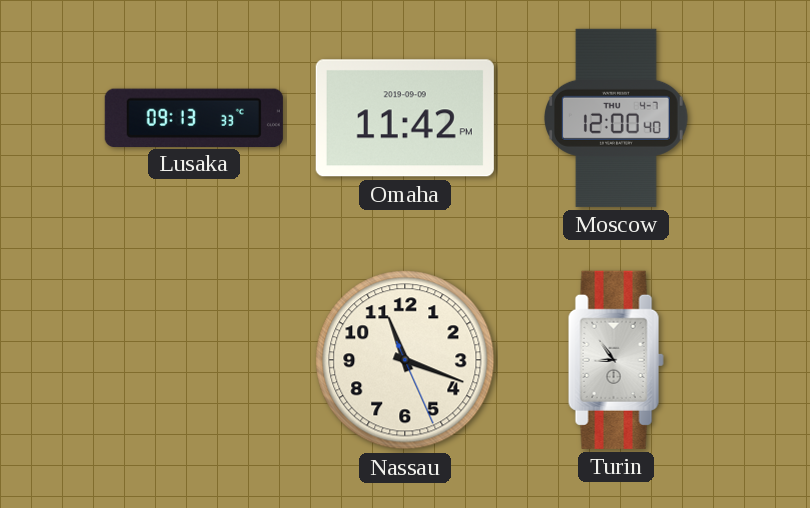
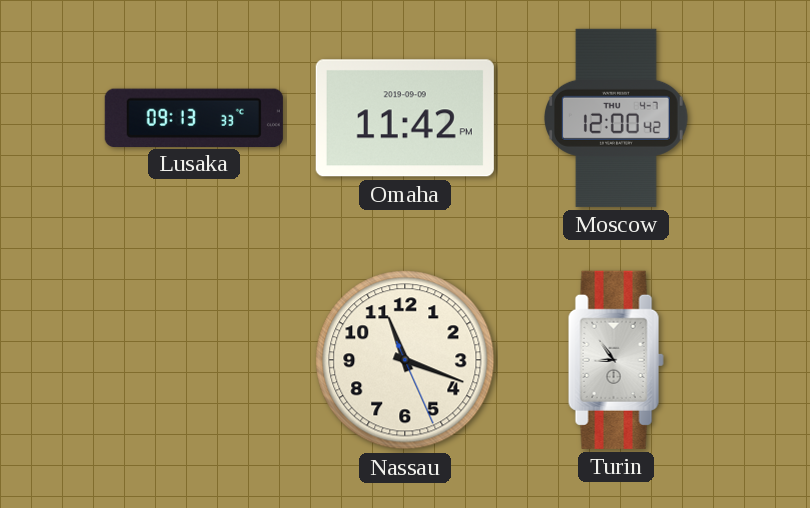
Moscow: 12:00:40 -> 12:00:42
